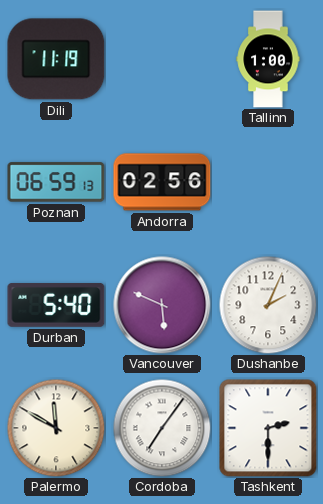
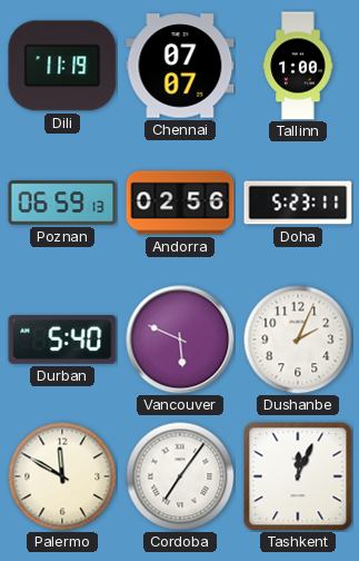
Chennai: none -> 07:07
Doha: none -> 5:23
Tashkent: 2:30 -> 12:04
